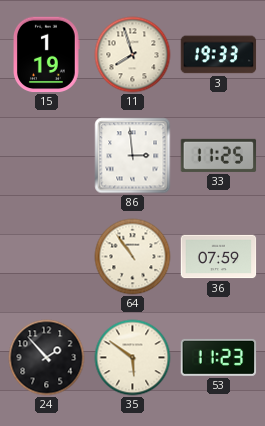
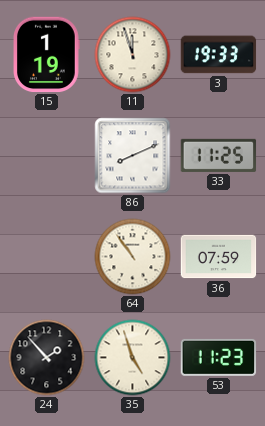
11: 7:57 -> 11:57
86: 2:59 -> 8:11
35: 5:51 -> 4:57
